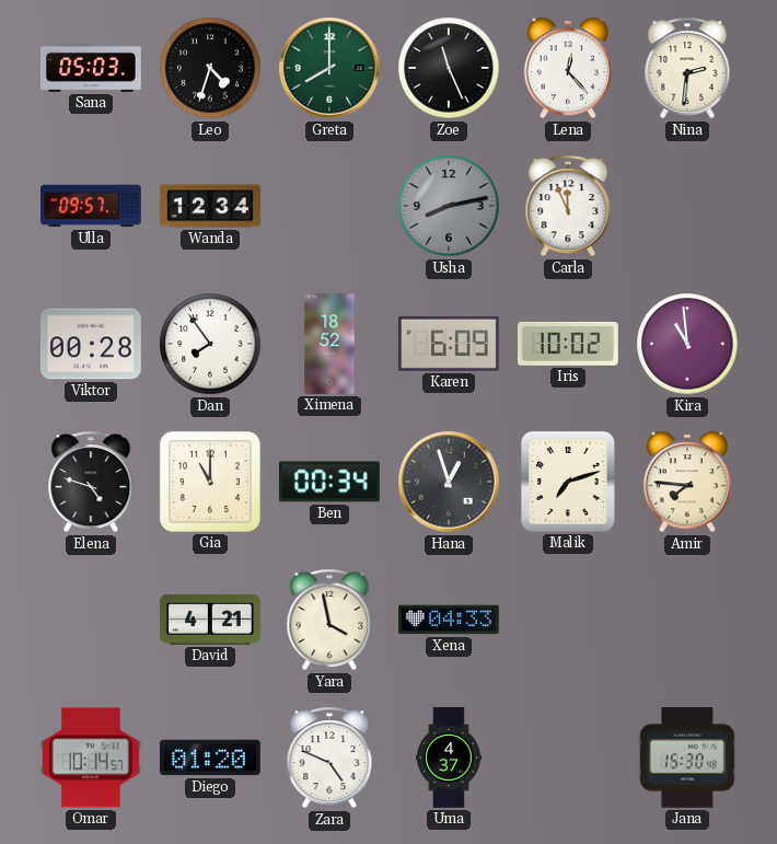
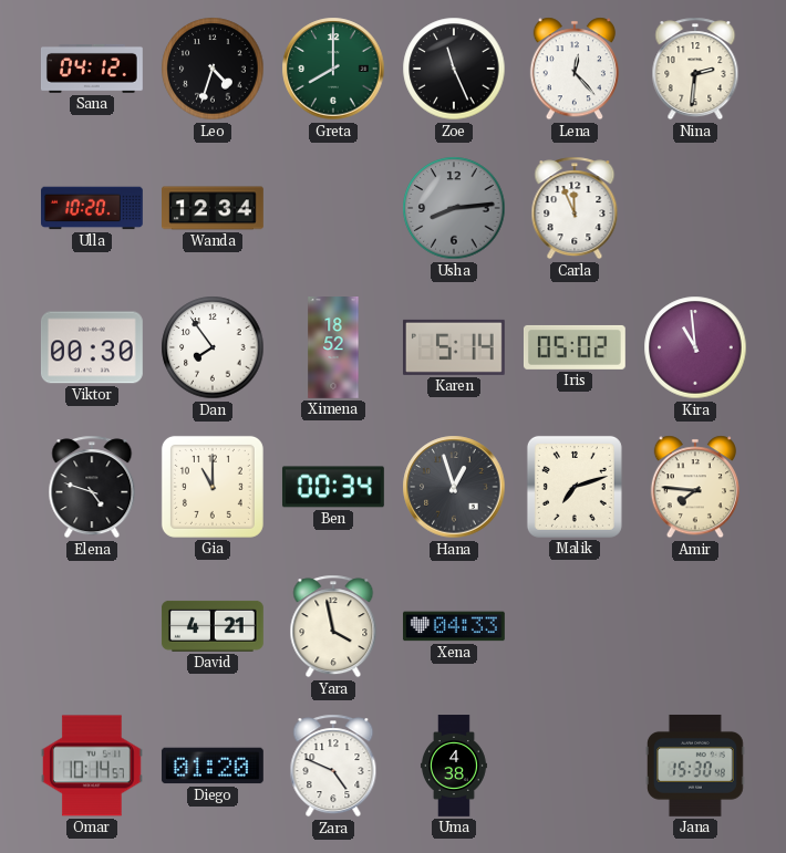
Sana: 05:03 -> 04:12
Ulla: 09:57 -> 10:20
Usha: 8:13 -> 8:14
Viktor: 00:28 -> 00:30
Karen: 6:09 -> 5:14
Iris: 10:02 -> 05:02
Uma: 4:37 -> 4:38
